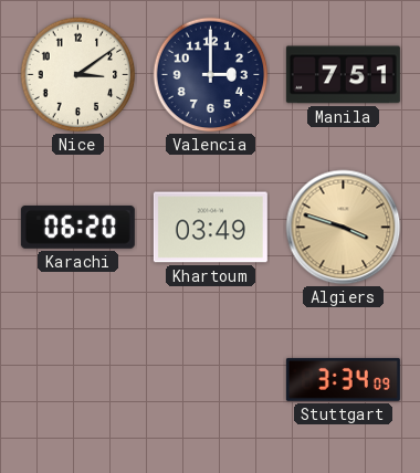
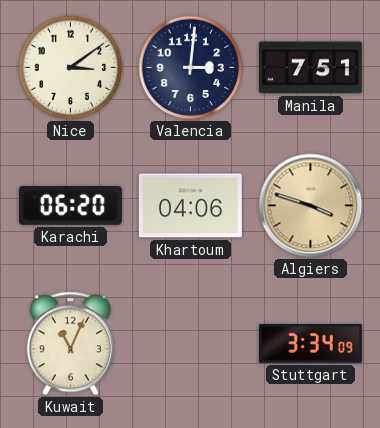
Valencia: 3:00 -> 3:01
Khartoum: 03:49 -> 04:06
Kuwait: none -> 11:04
